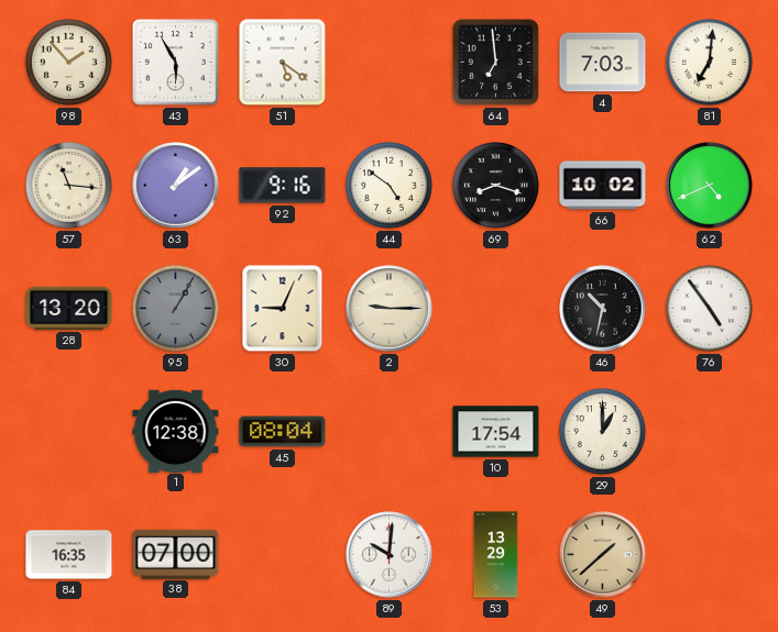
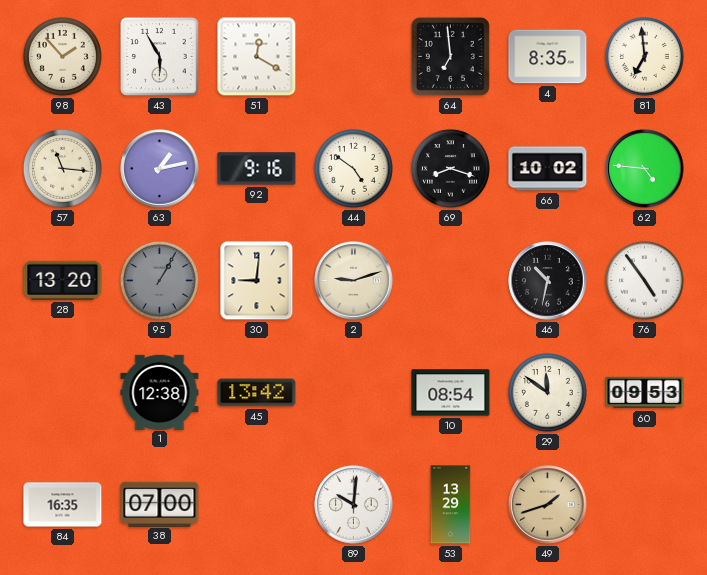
51: 5:21 -> 12:20
4: 7:03 -> 8:35
81: 7:01 -> 6:59
63: 1:09 -> 1:13
62: 4:41 -> 4:46
30: 9:04 -> 9:01
2: 9:15 -> 9:12
45: 08:04 -> 13:42
10: 17:54 -> 08:54
29: 1:00 -> 11:51
60: none -> 09:53
49: 1:38 -> 1:42
